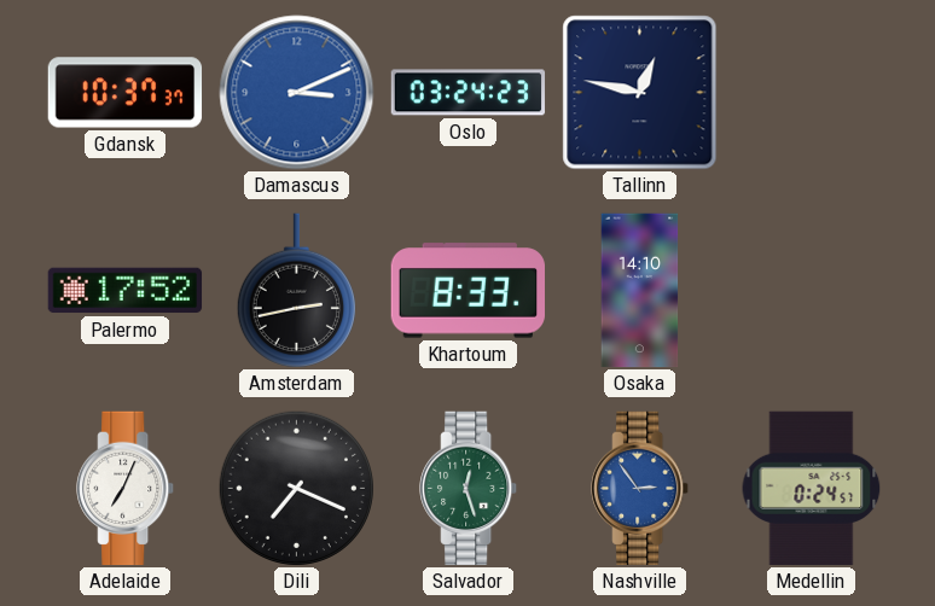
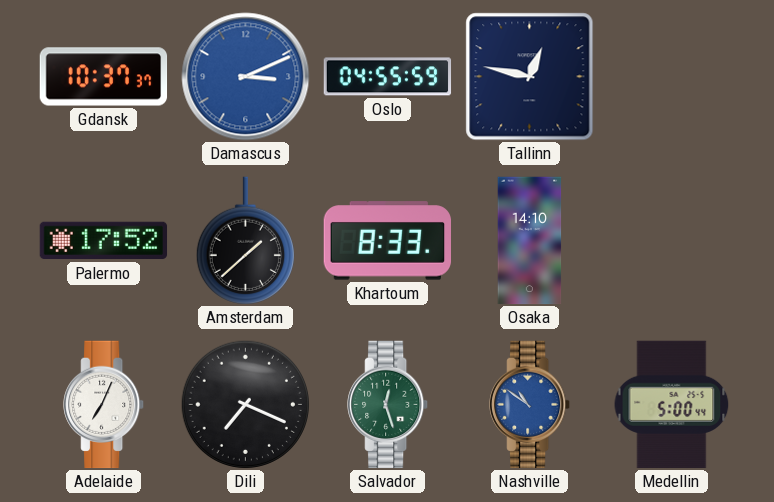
Oslo: 03:24 -> 04:55
Amsterdam: 2:43 -> 1:38
Nashville: 2:54 -> 10:51
Medellin: 0:24 -> 5:00
